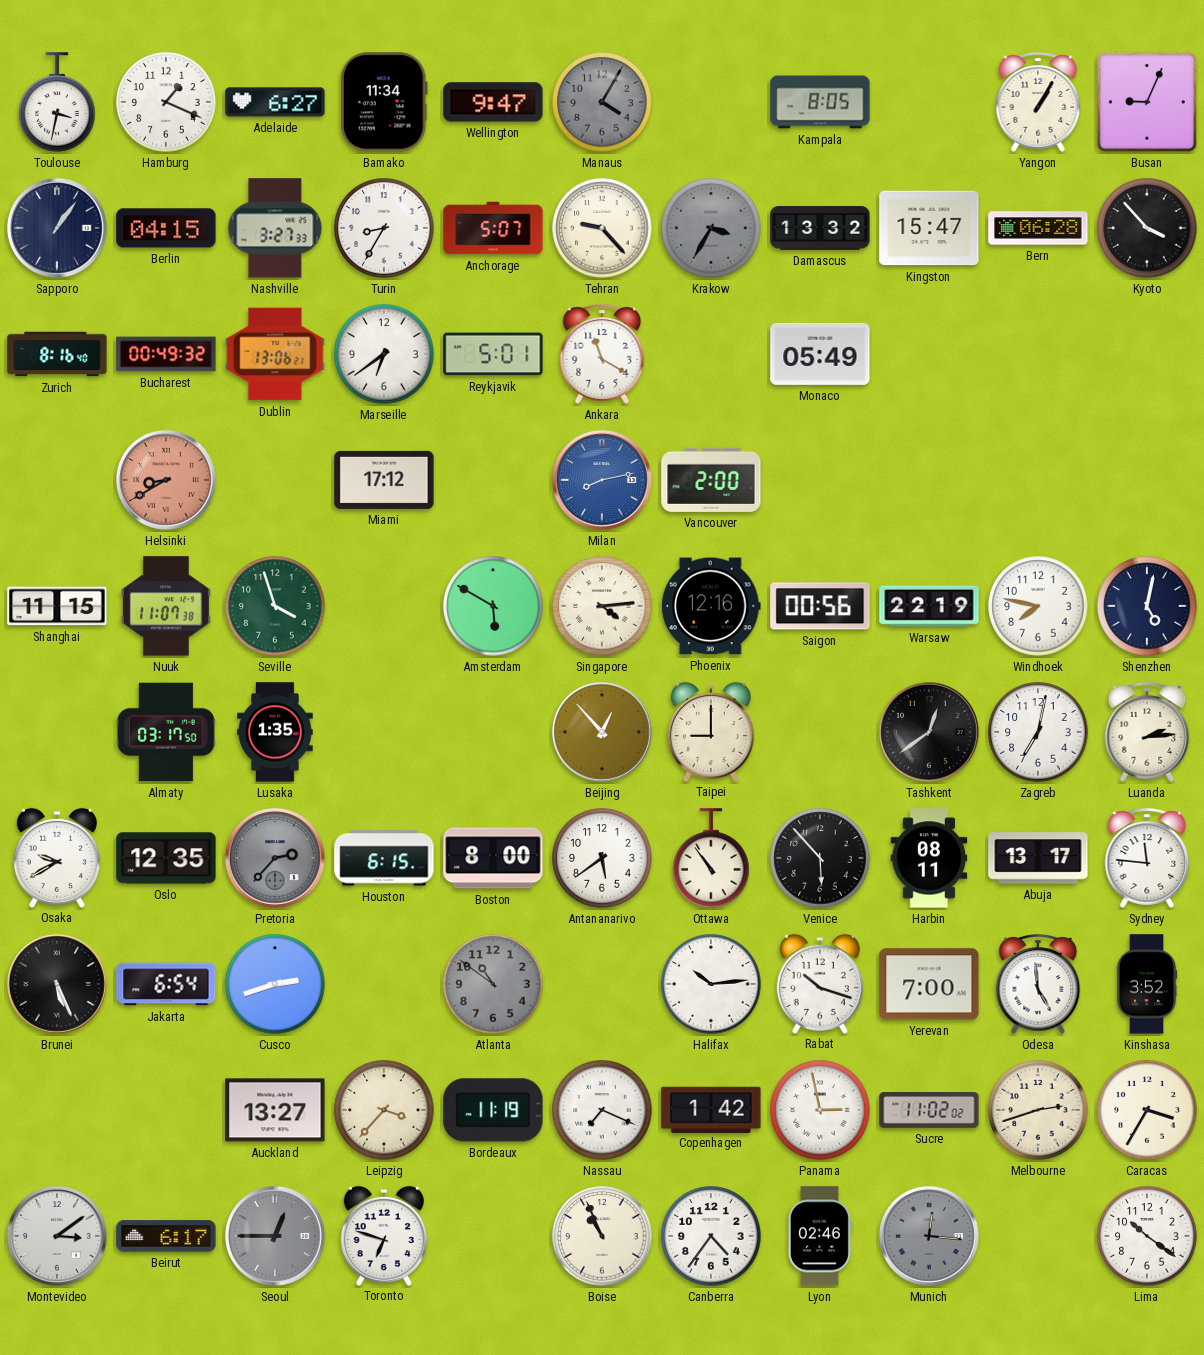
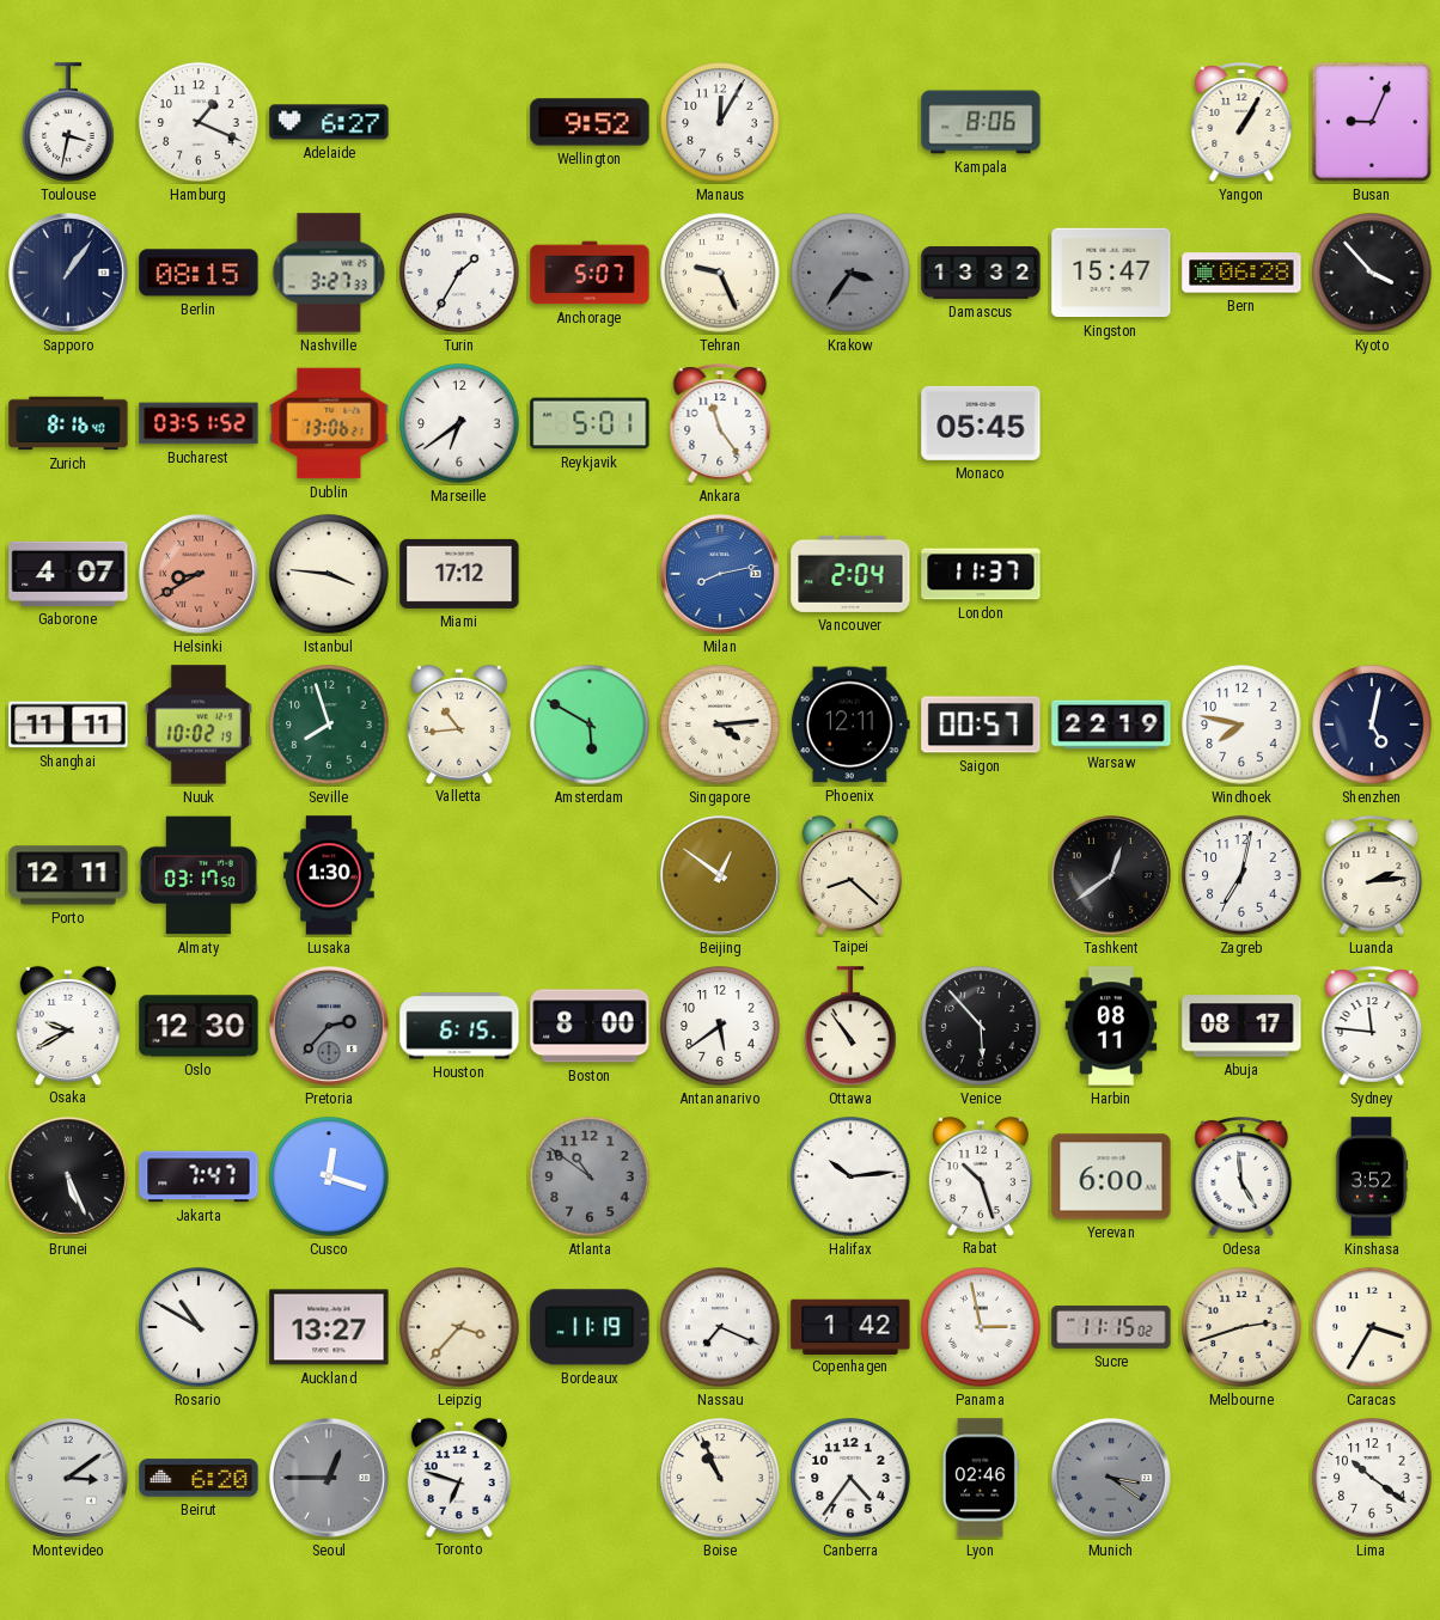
Bamako: 11:34 -> none
Wellington: 9:47 -> 9:52
Manaus: 4:05 -> 12:05
Manaus dial: grey -> white
Kampala: 8:05 -> 8:06
Berlin: 04:15 -> 08:15
Turin: 8:35 -> 1:35
Tehran: 9:23 -> 9:26
Krakow: 3:35 -> 3:36
Bucharest: 00:49 -> 03:51
Ankara: 11:20 -> 11:24
Monaco: 05:49 -> 05:45
Gaborone: none -> 4:07
Istanbul: none -> 3:46
Vancouver: 2:00 -> 2:04
London: none -> 11:37
Shanghai: 11:15 -> 11:11
Nuuk: 11:07 -> 10:02
Seville: 3:57 -> 7:57
Valletta: none -> 10:44
Phoenix: 12:16 -> 12:11
Saigon: 00:56 -> 00:57
Porto: none -> 12:11
Lusaka: 1:35 -> 1:30
Beijing: 12:53 -> 12:51
Taipei: 9:00 -> 8:22
Oslo: 12:35 -> 12:30
Abuja: 13:17 -> 08:17
Jakarta: 6:54 -> 7:47
Cusco: 2:42 -> 12:18
Rabat: 10:18 -> 10:27
Yerevan: 7:00 -> 6:00
Rosario: none -> 10:50
Sucre: 11:02 -> 11:15
Beirut: 6:17 -> 6:20
Munich: 12:16 -> 3:21
